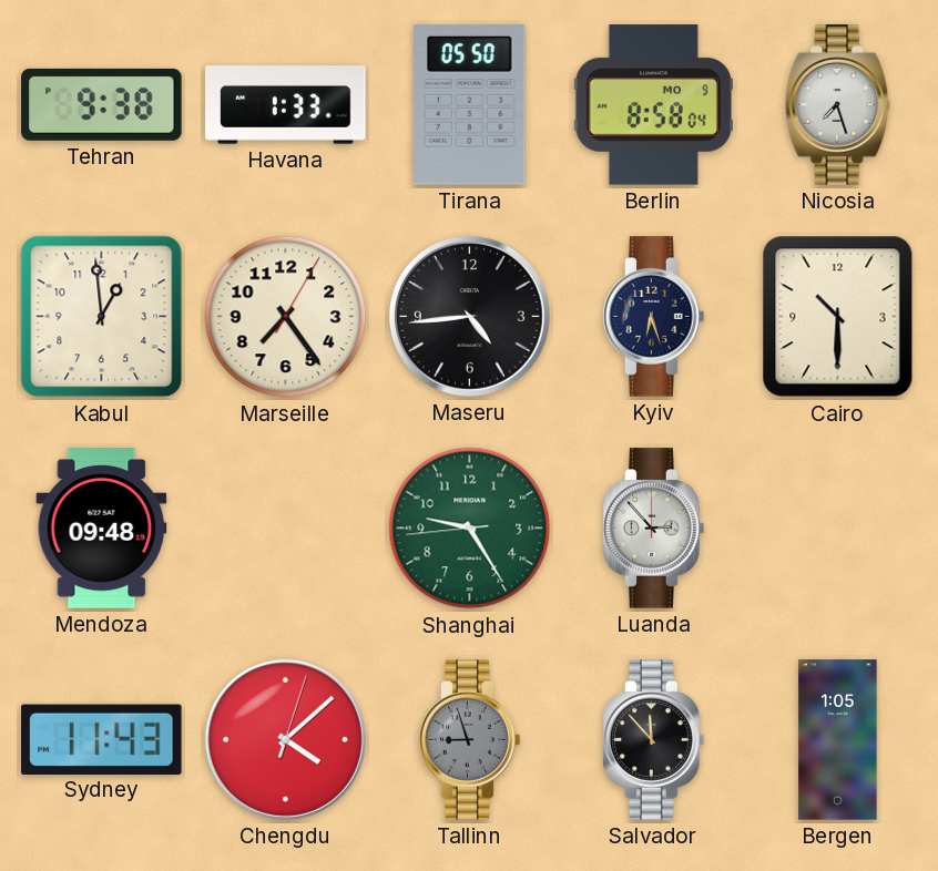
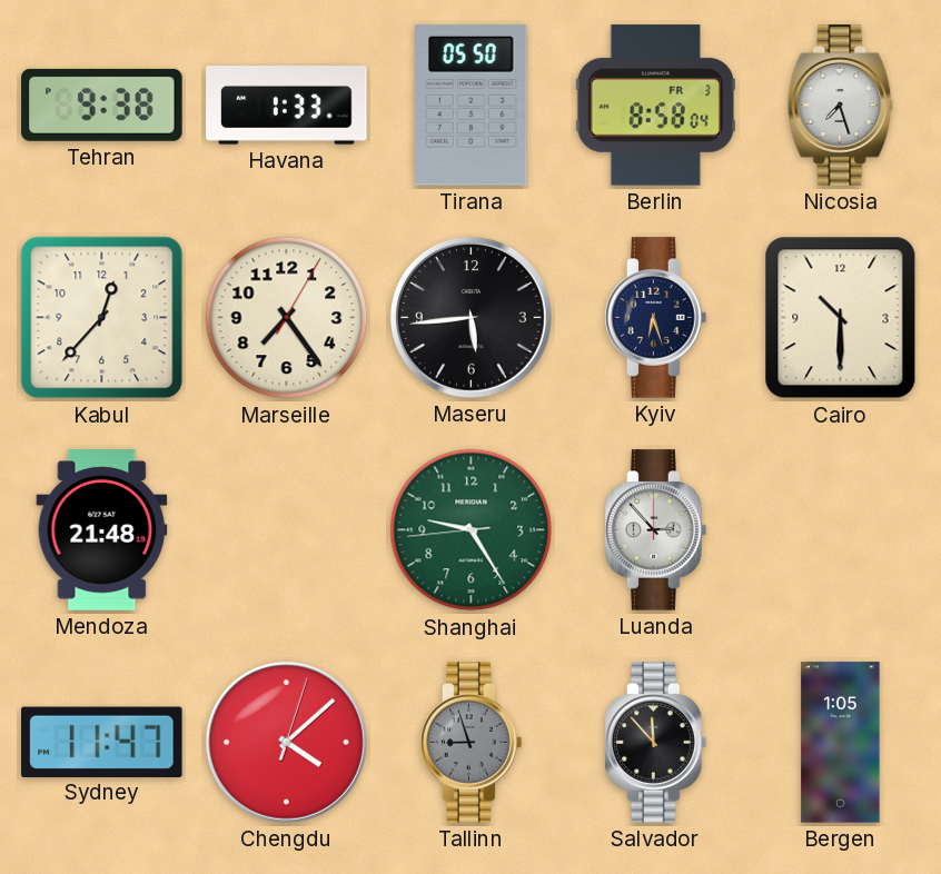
Berlin date: MO 9 -> FR 3
Kabul: 12:59 -> 12:37
Maseru: 4:44 -> 5:44
Mendoza: 09:48 -> 21:48
Sydney: 11:43 -> 11:47
